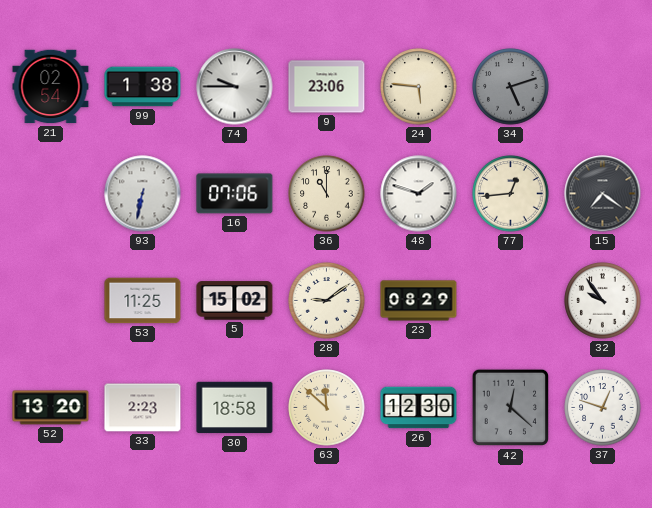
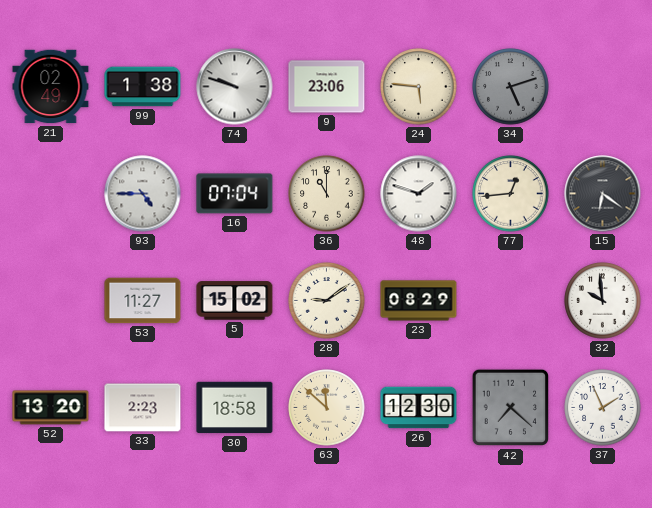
21: 02:54 -> 02:49
74: 9:45 -> 9:48
93: 6:32 -> 4:45
16: 07:06 -> 07:04
15: 7:21 -> 6:21
53: 11:25 -> 11:27
32: 9:54 -> 9:59
42: 12:22 -> 7:22
37: 12:48 -> 1:56
